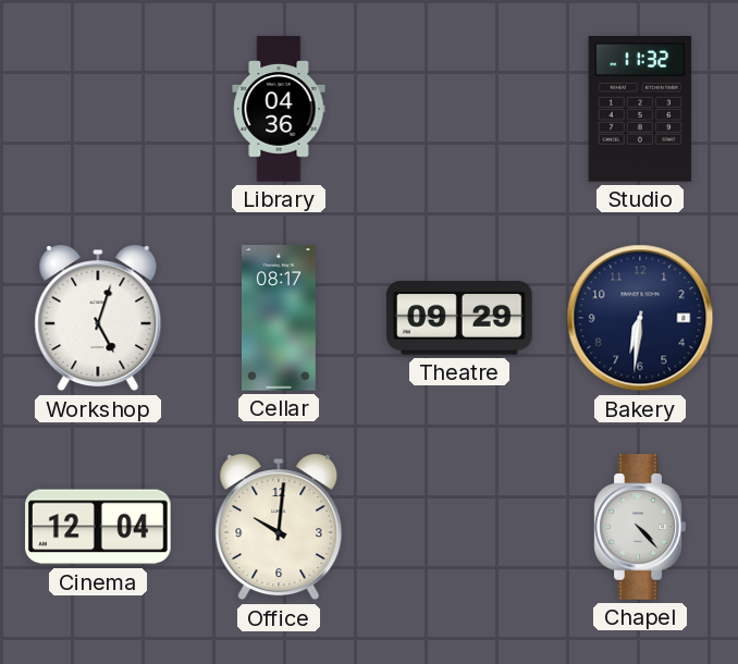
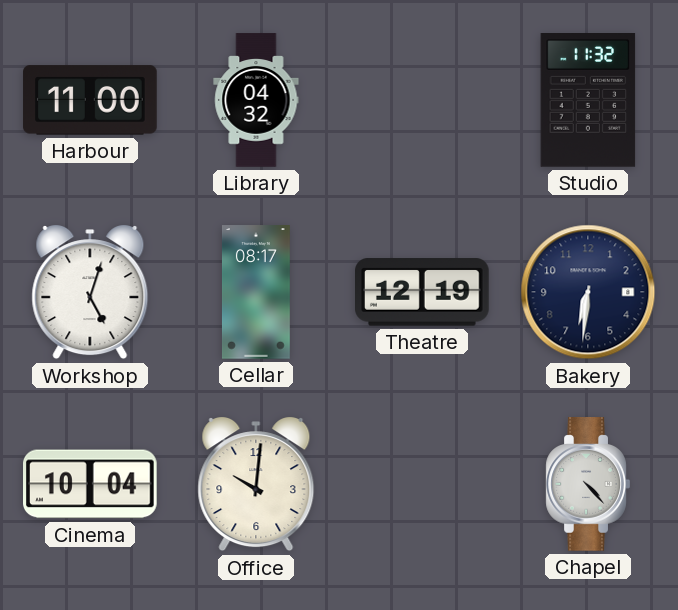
Harbour: none -> 11:00
Library: 04:36 -> 04:32
Theatre: 09:29 -> 12:19
Cinema: 12:04 -> 10:04
